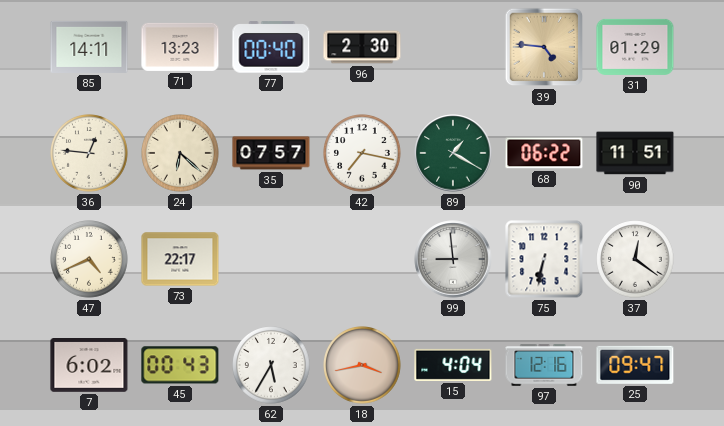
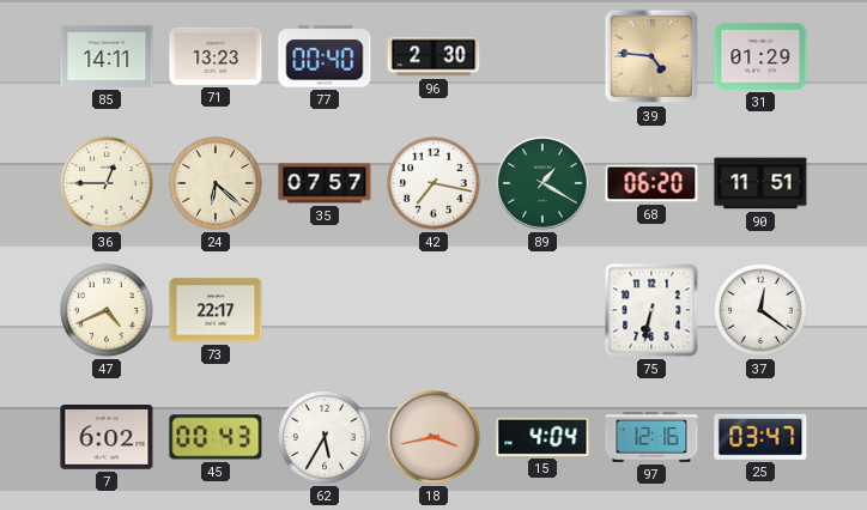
36: 12:46 -> 12:45
68: 06:22 -> 06:20
99: 8:59 -> none
25: 09:47 -> 03:47
